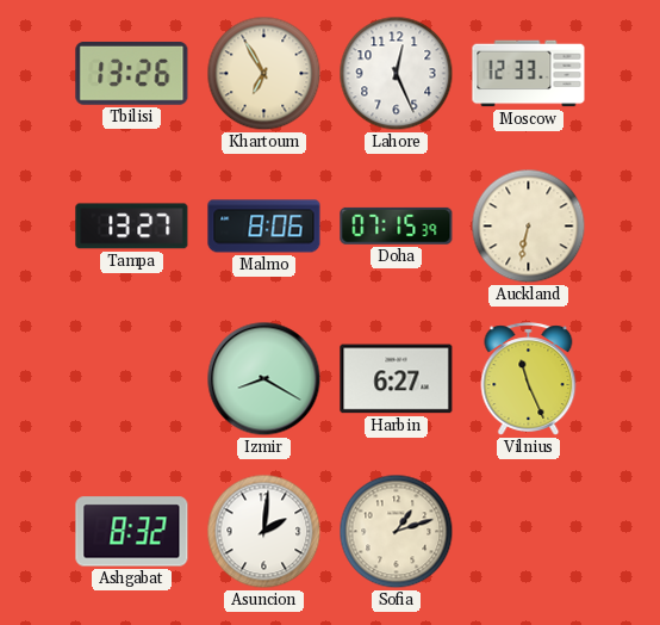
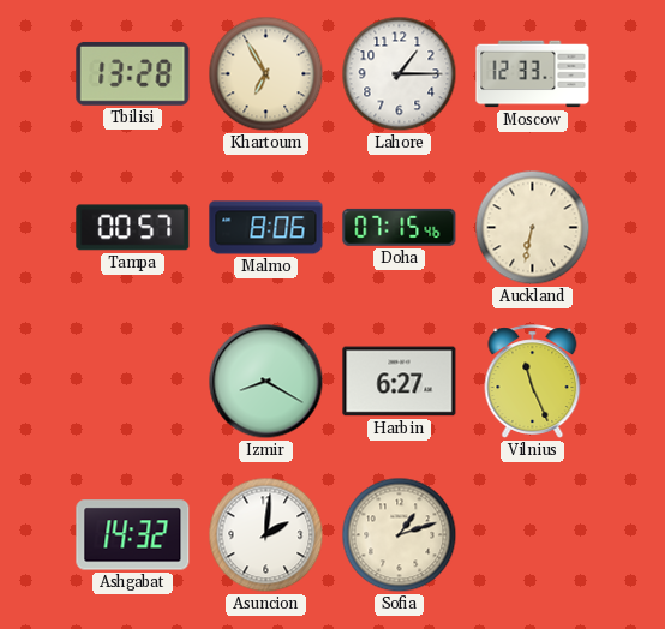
Tbilisi: 13:26 -> 13:28
Lahore: 12:26 -> 1:15
Tampa: 13:27 -> 00:57
Doha: 07:15:39 -> 07:15:46
Ashgabat: 8:32 -> 14:32
